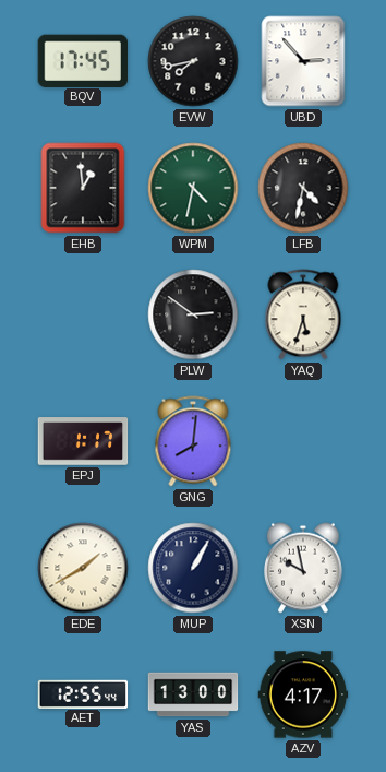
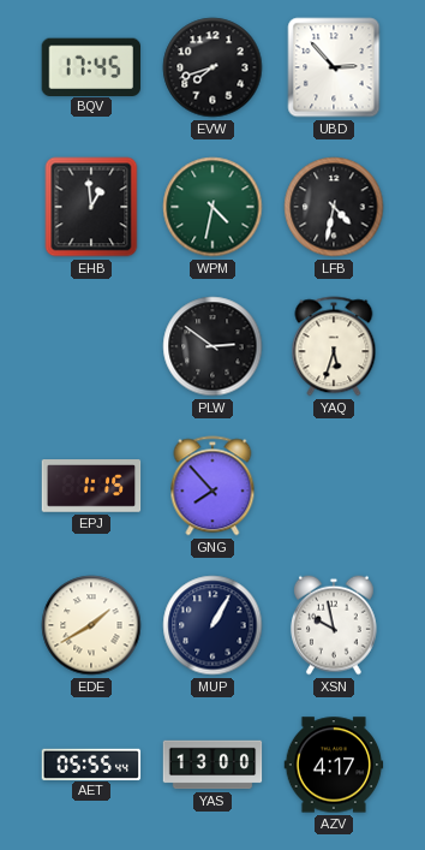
EVW: 7:43 -> 7:42
EPJ: 1:17 -> 1:15
GNG: 8:01 -> 7:53
AET: 12:55 -> 05:55
